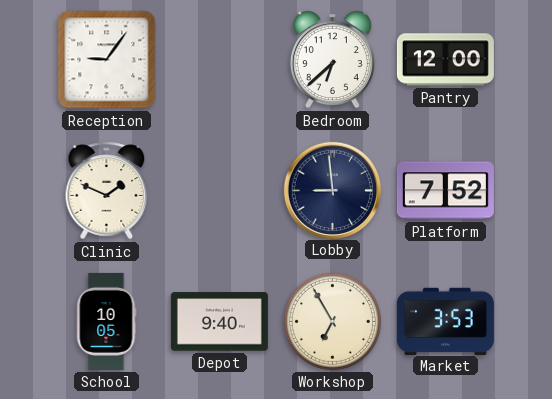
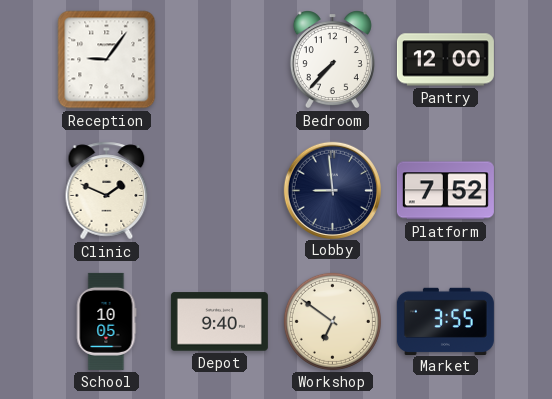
Bedroom: 6:38 -> 7:37
Workshop: 6:55 -> 6:51
Market: 3:53 -> 3:55
